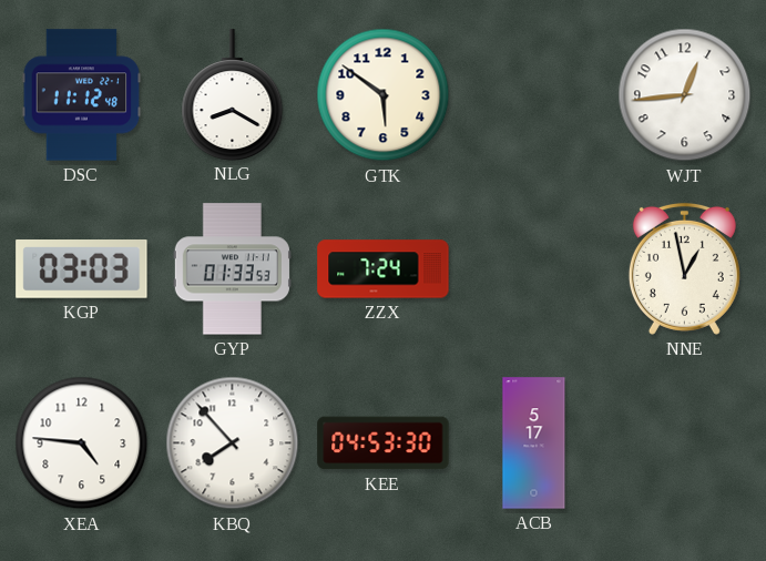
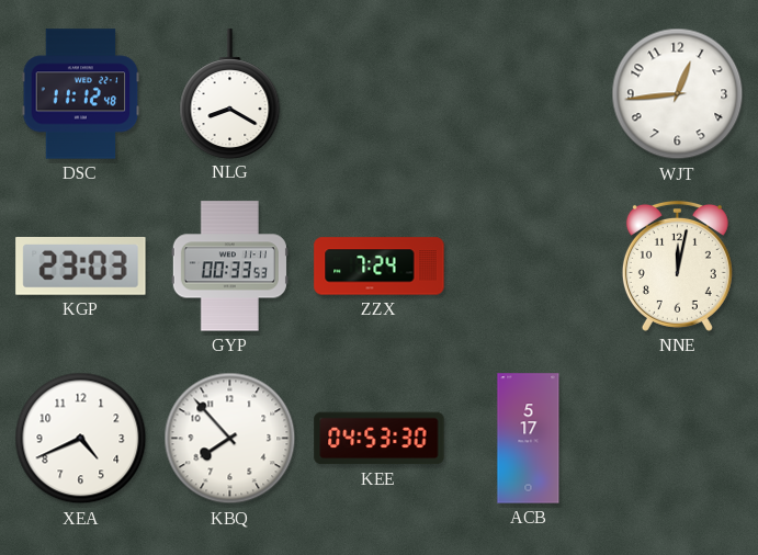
GTK: 5:51 -> none
KGP: 03:03 -> 23:03
GYP: 01:33 -> 00:33
NNE: 12:58 -> 12:02
XEA: 4:46 -> 4:41
